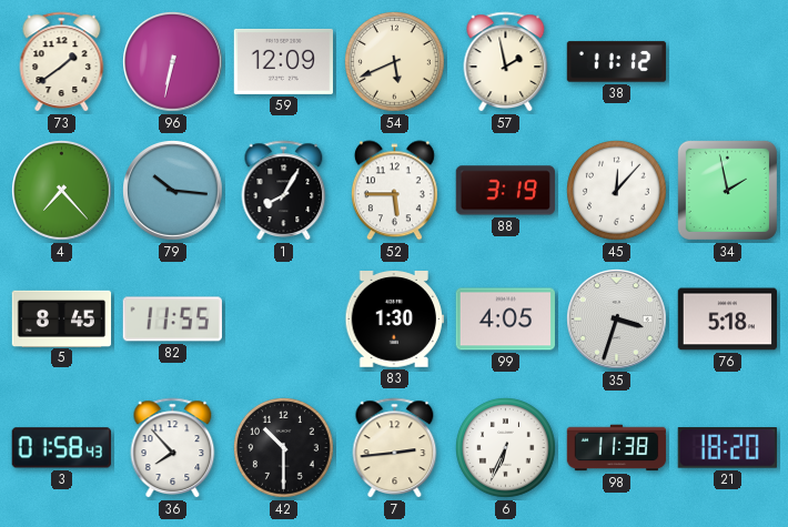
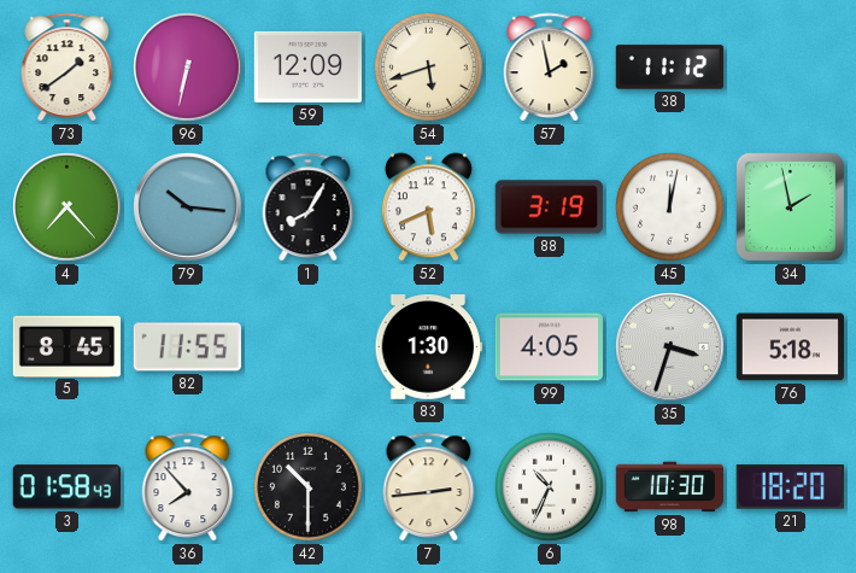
54: 5:41 -> 5:42
52: 5:45 -> 5:41
45: 12:07 -> 12:02
6: 6:34 -> 10:34
98: 11:38 -> 10:30
